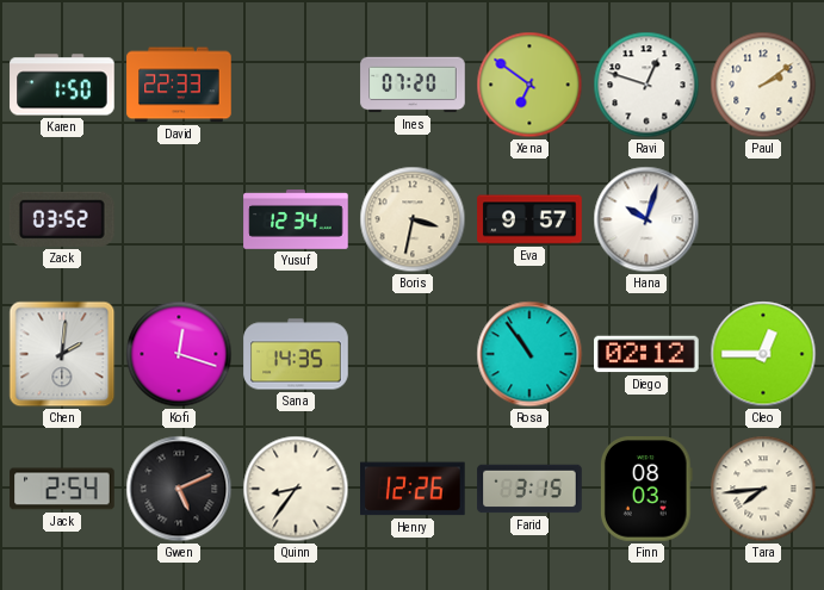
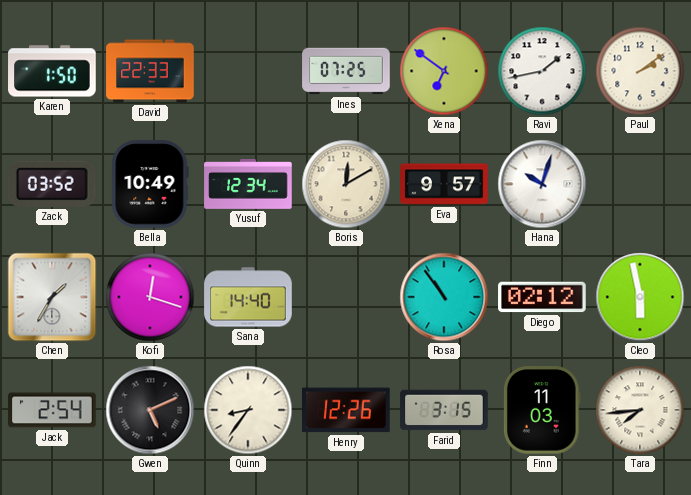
Ines: 07:20 -> 07:25
Ravi: 12:48 -> 1:43
Bella: none -> 10:49
Boris: 3:32 -> 12:10
Chen: 2:01 -> 1:35
Sana: 14:35 -> 14:40
Cleo: 12:45 -> 5:58
Finn: 08:03 -> 11:03
